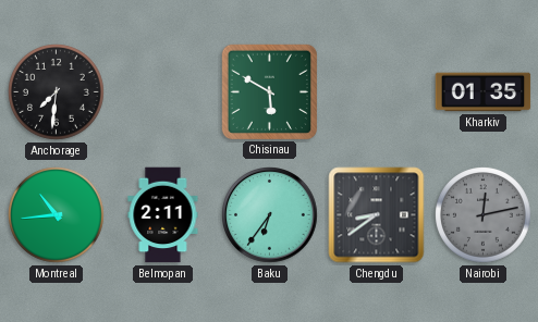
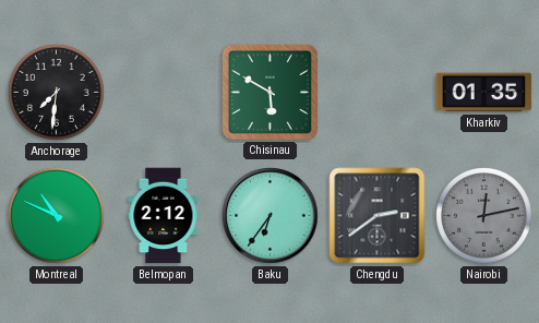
Montreal: 10:44 -> 10:49
Belmopan: 2:11 -> 2:12
Chengdu: 8:39 -> 2:39
